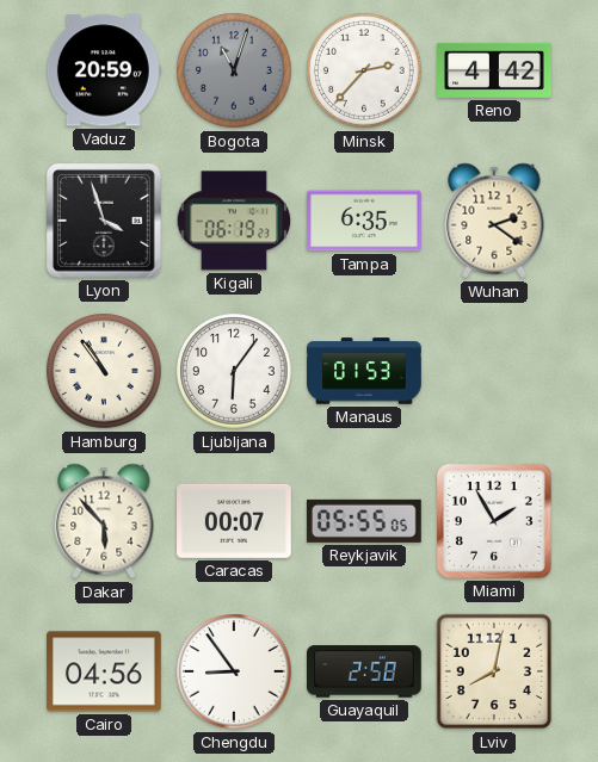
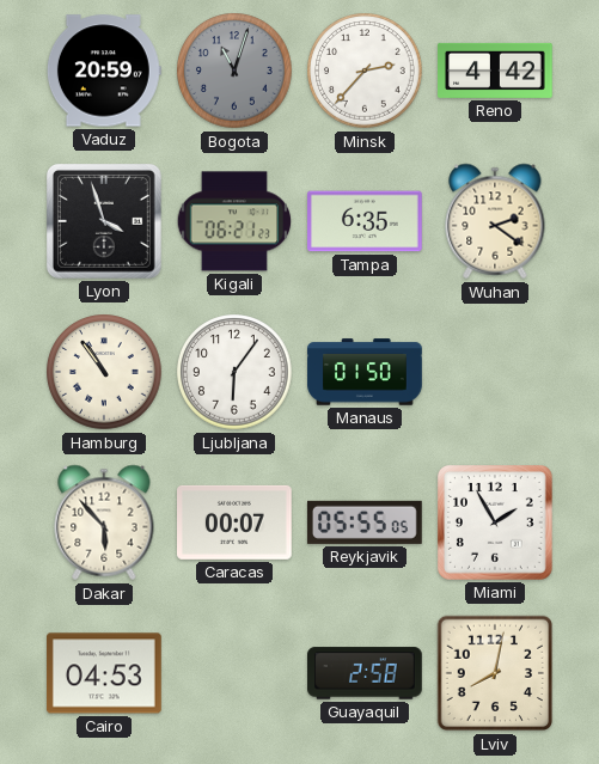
Kigali: 06:19 -> 06:21
Manaus: 01:53 -> 01:50
Cairo: 04:56 -> 04:53
Chengdu: 8:54 -> none
